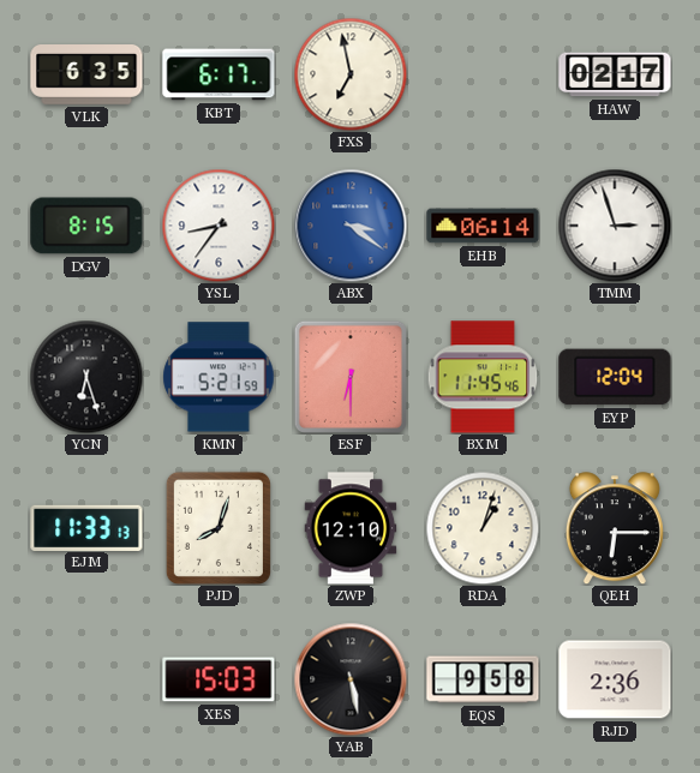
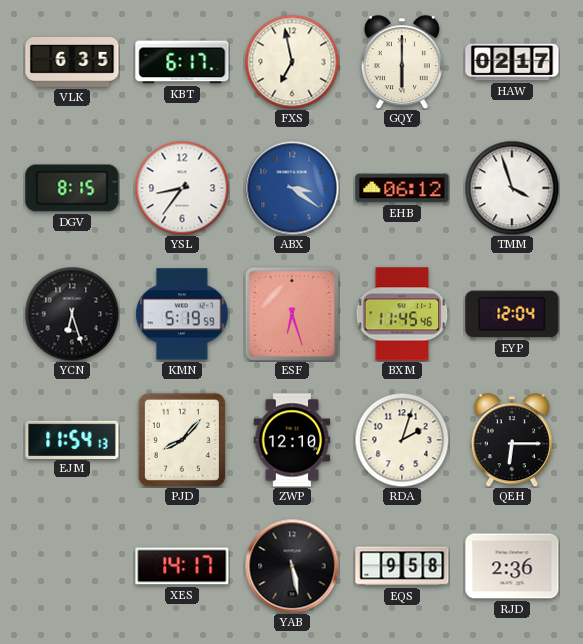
GQY: none -> 6:00
EHB: 06:14 -> 06:12
TMM: 2:57 -> 3:57
KMN: 5:21 -> 5:19
ESF: 6:30 -> 6:27
EJM: 11:33 -> 11:54
PJD: 8:03 -> 8:07
RDA: 1:03 -> 2:03
XES: 15:03 -> 14:17
